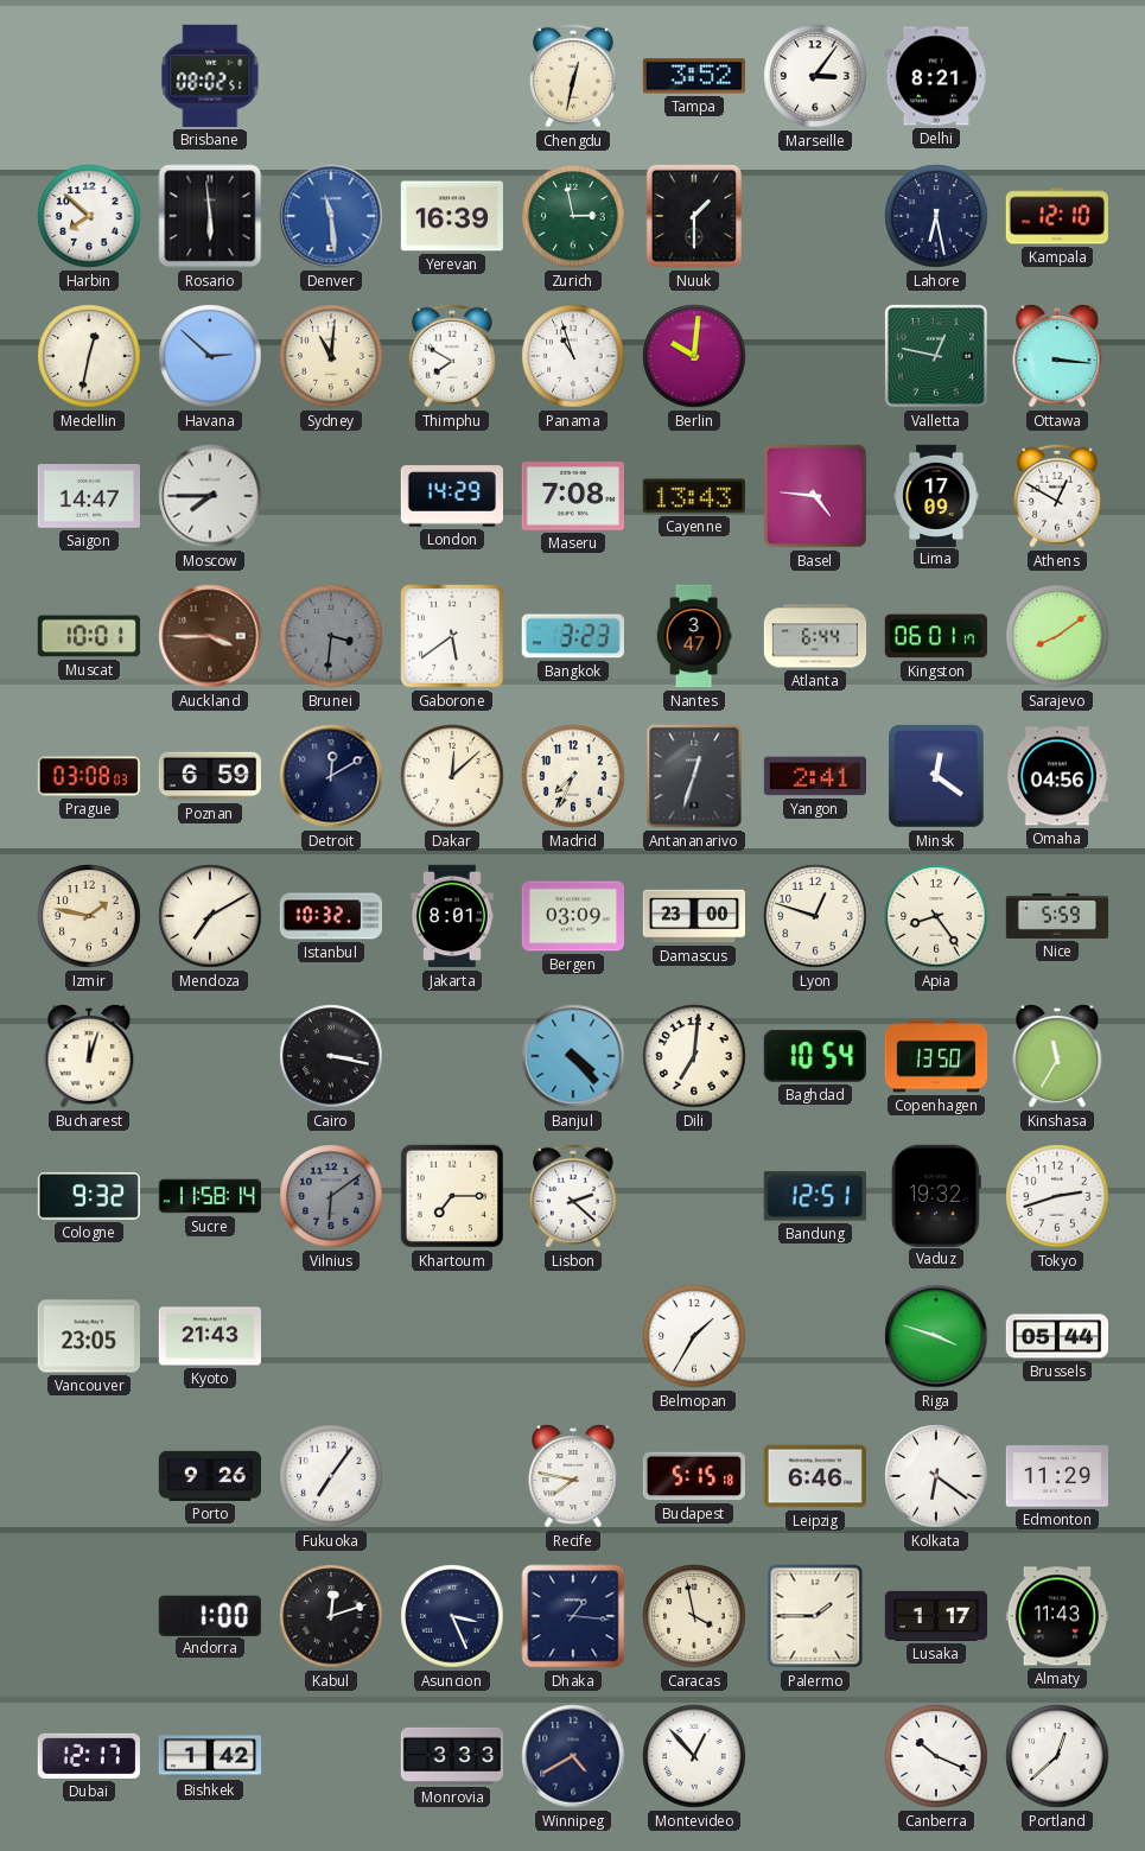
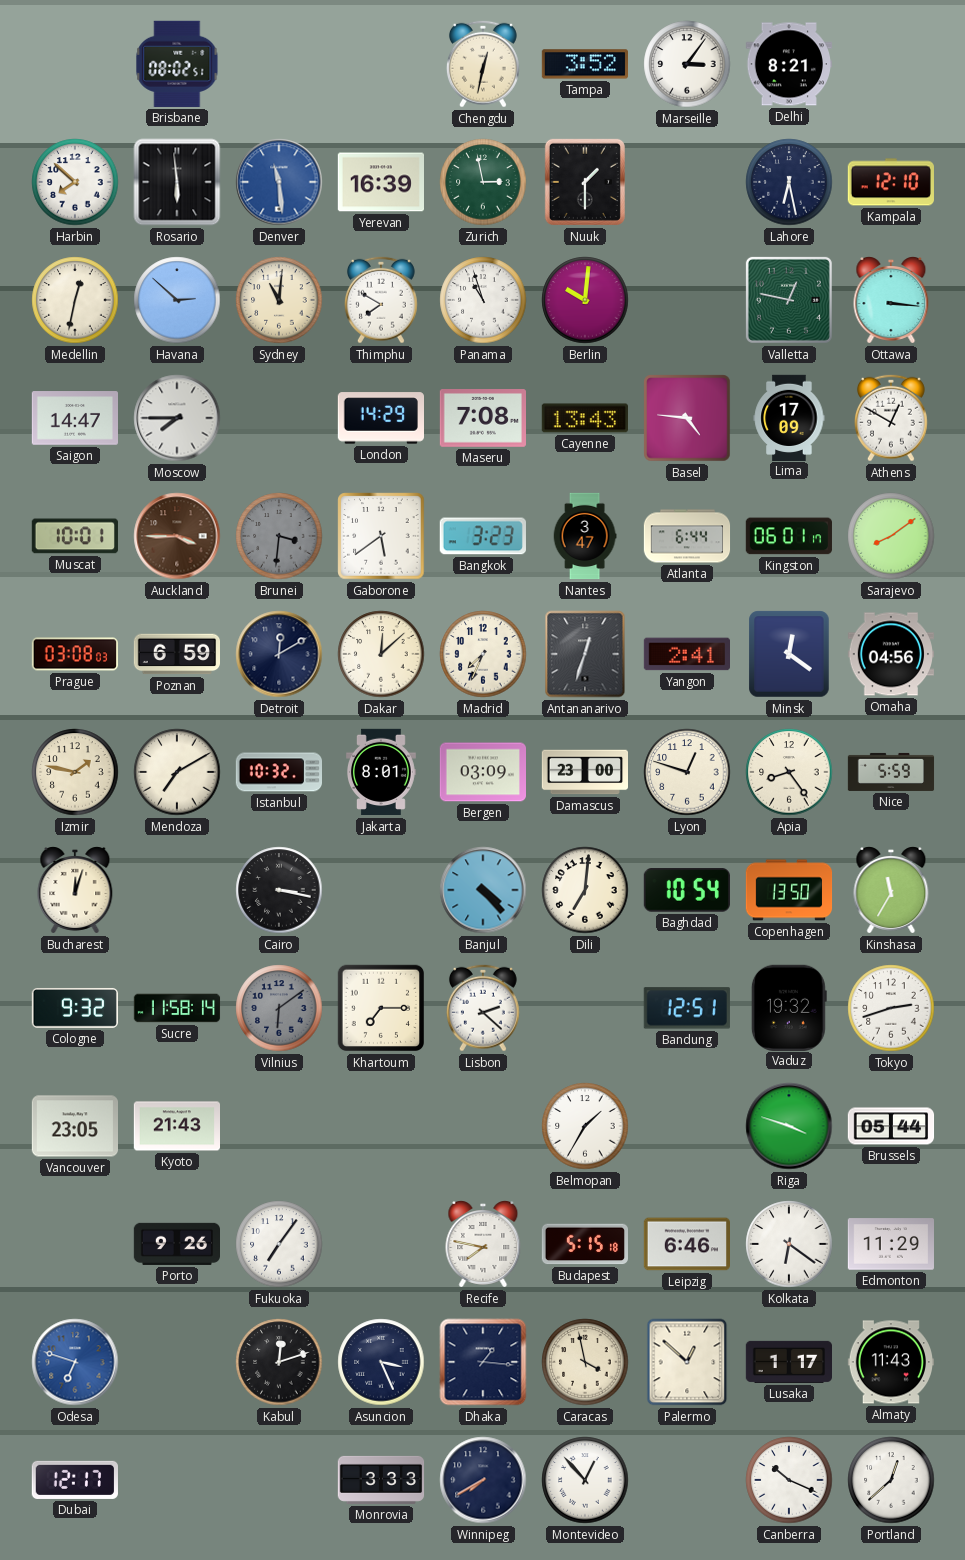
Odesa: none -> 6:48
Andorra: 1:00 -> none
Palermo: 1:45 -> 12:52
Bishkek: 1:42 -> none
Winnipeg: 4:40 -> 7:40
